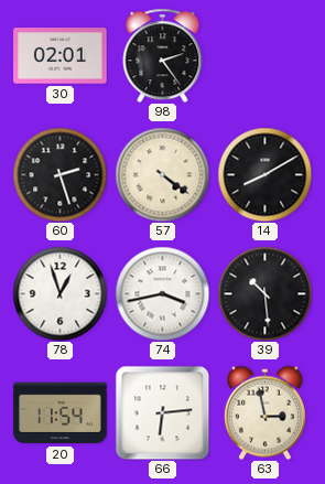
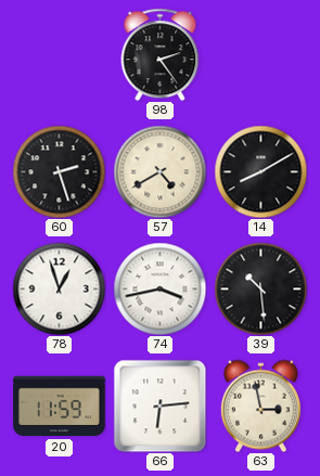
30: 02:01 -> none
57: 4:21 -> 4:40
20: 11:54 -> 11:59
